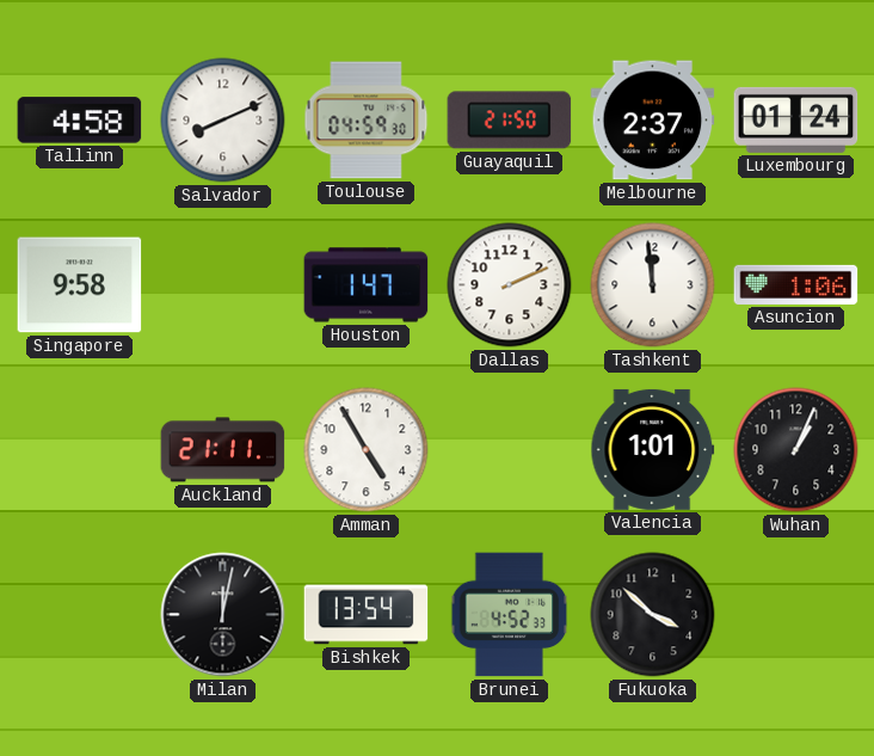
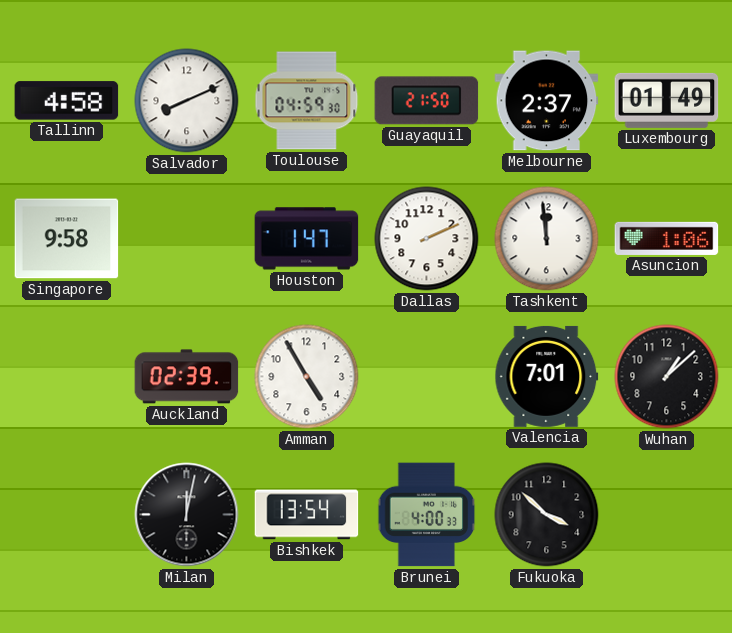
Luxembourg: 01:24 -> 01:49
Auckland: 21:11 -> 02:39
Valencia: 1:01 -> 7:01
Wuhan: 1:04 -> 1:08
Brunei: 4:52 -> 4:00
